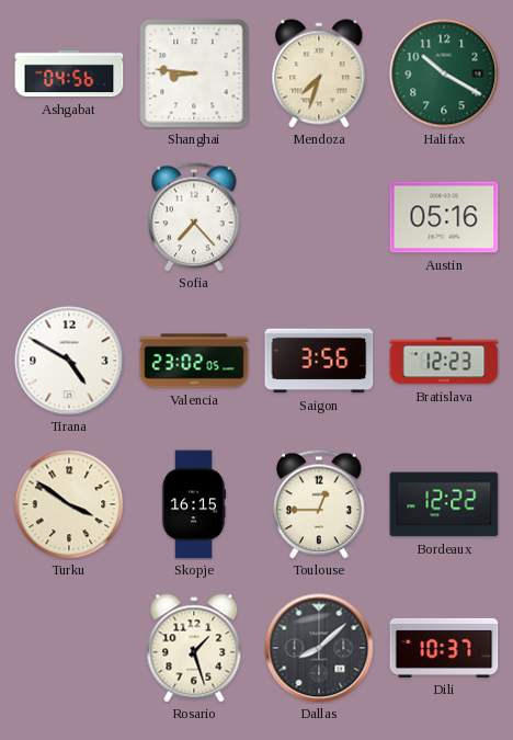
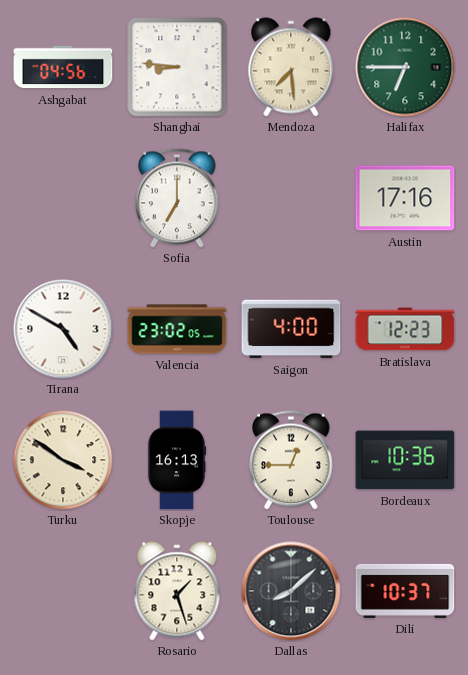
Mendoza: 7:33 -> 7:29
Halifax: 10:20 -> 6:45
Sofia: 7:23 -> 7:00
Austin: 05:16 -> 17:16
Saigon: 3:56 -> 4:00
Skopje: 16:15 -> 16:13
Bordeaux: 12:22 -> 10:36
